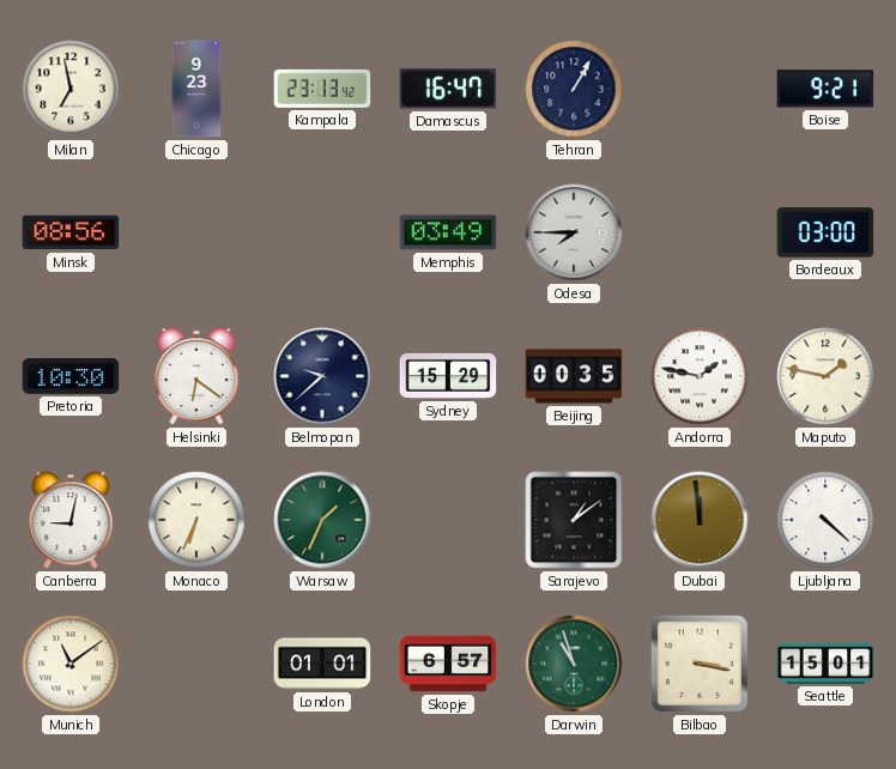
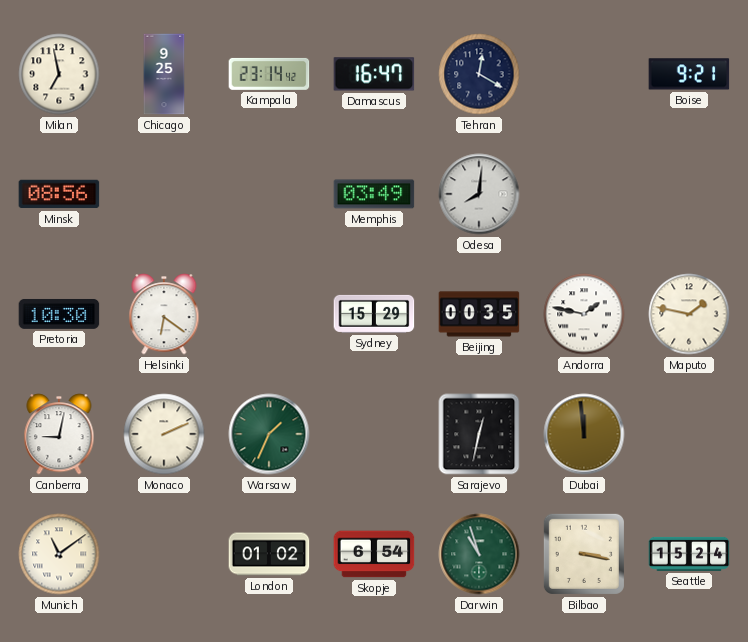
Chicago: 9:23 -> 9:25
Kampala: 23:13 -> 23:14
Tehran: 1:05 -> 12:20
Odesa: 7:45 -> 8:01
Bordeaux: 03:00 -> none
Belmopan: 9:38 -> none
Monaco: 6:34 -> 2:11
Sarajevo: 1:09 -> 12:32
Ljubljana: 4:22 -> none
London: 01:01 -> 01:02
Skopje: 6:57 -> 6:54
Seattle: 15:01 -> 15:24
